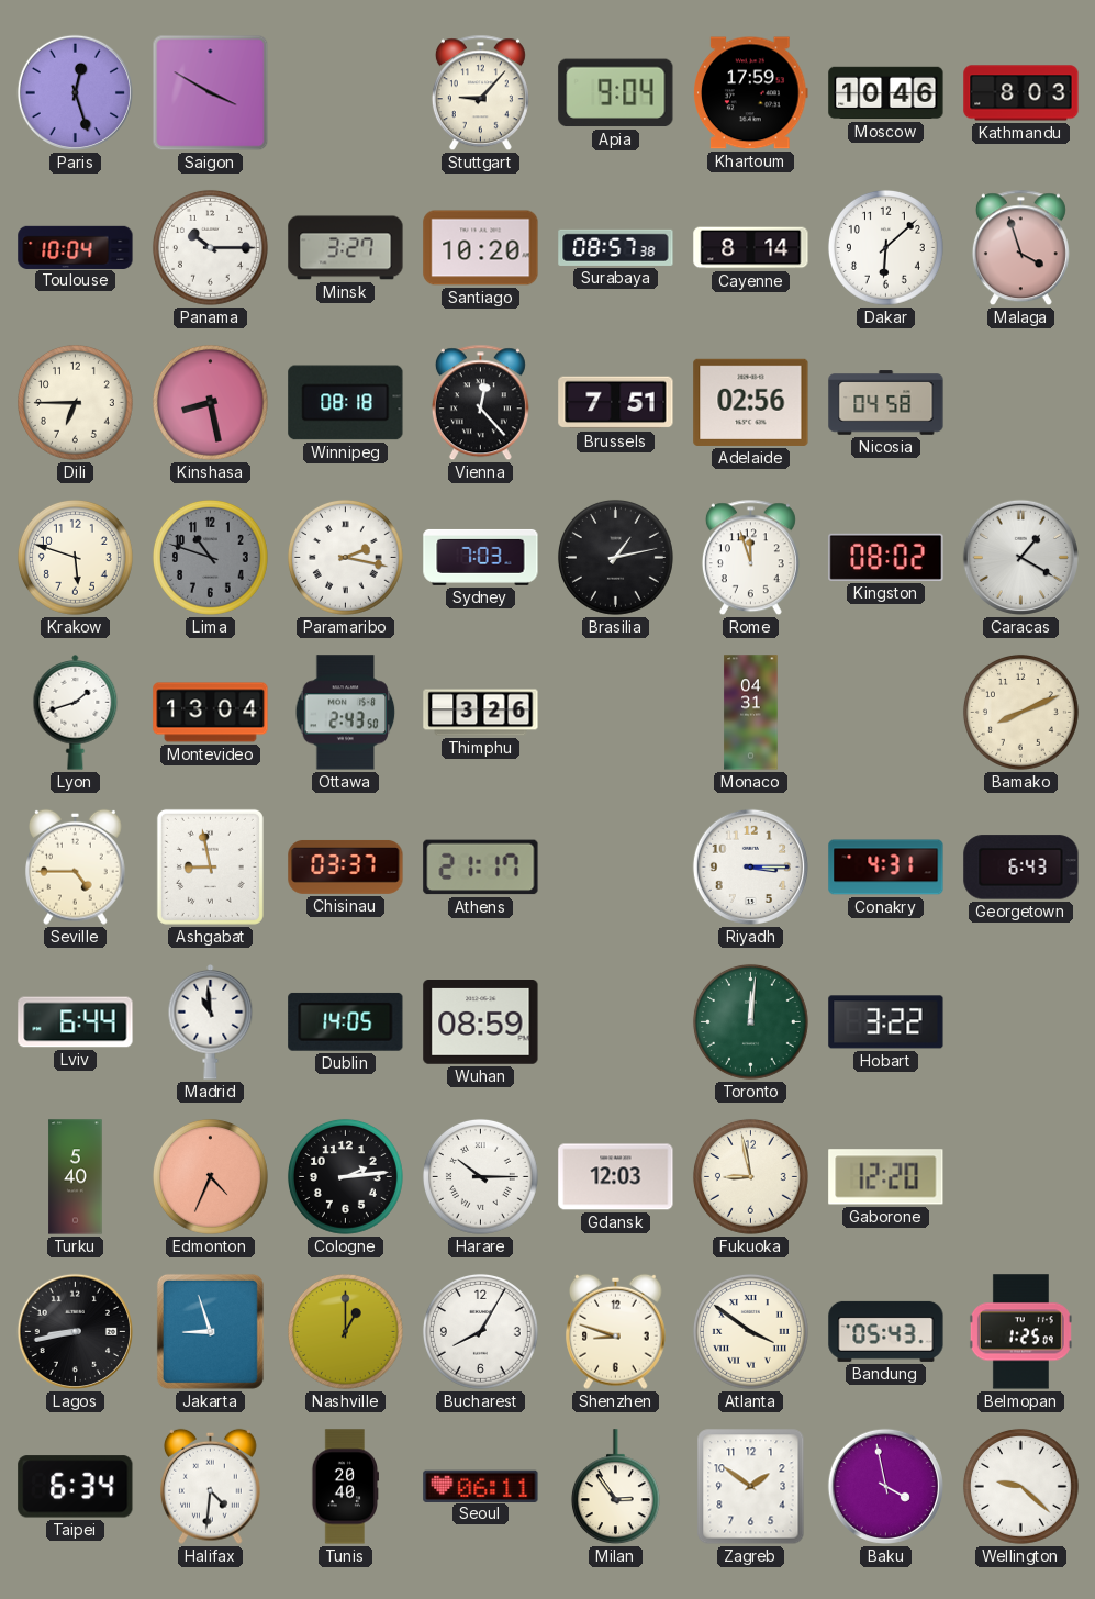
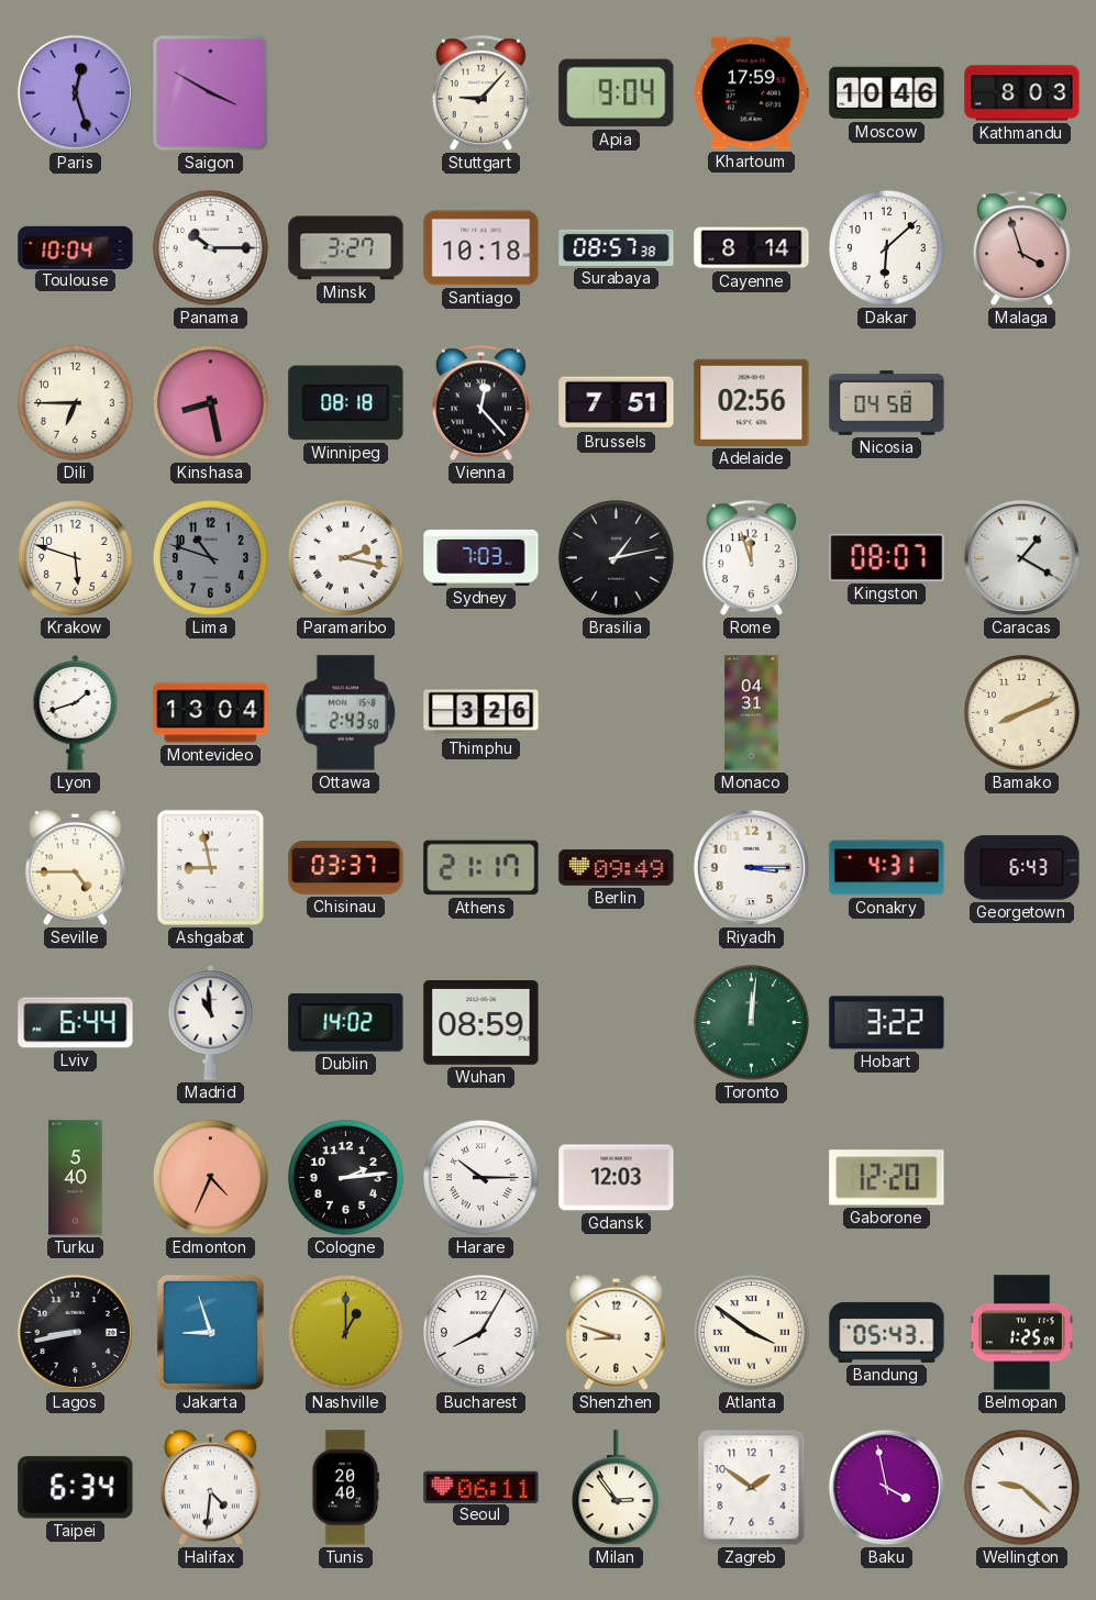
Santiago: 10:20 -> 10:18
Kingston: 08:02 -> 08:07
Berlin: none -> 09:49
Dublin: 14:05 -> 14:02
Fukuoka: 8:58 -> none
